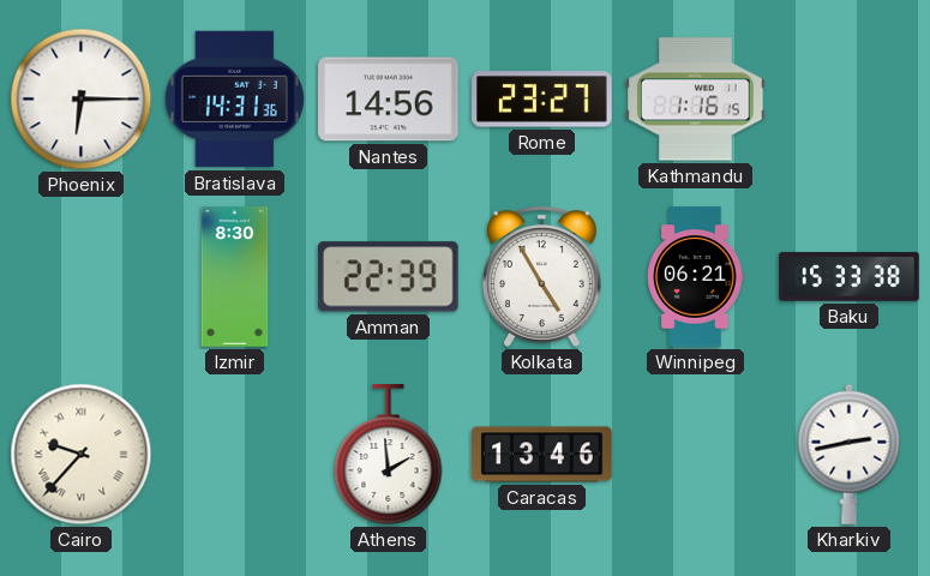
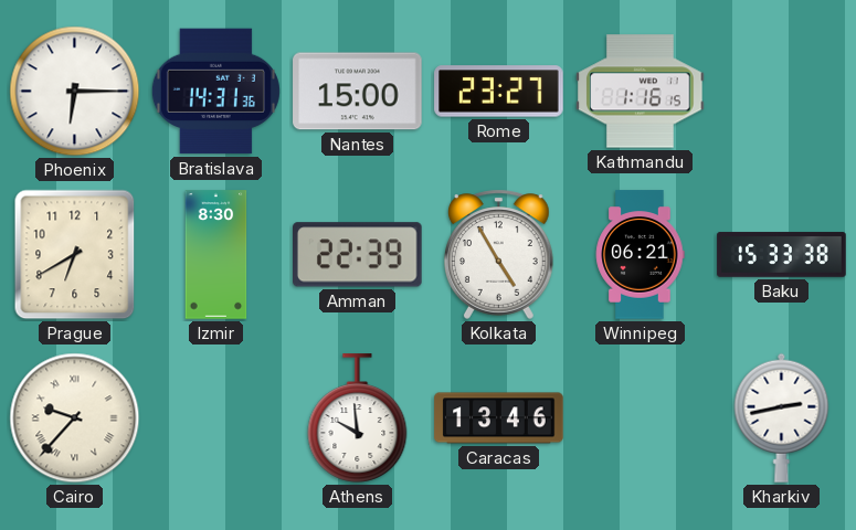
Nantes: 14:56 -> 15:00
Prague: none -> 6:40
Athens: 1:59 -> 9:59
